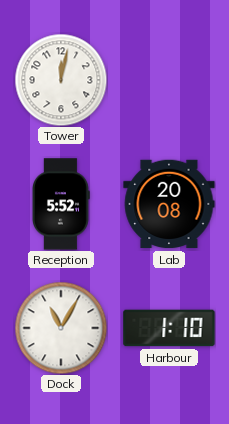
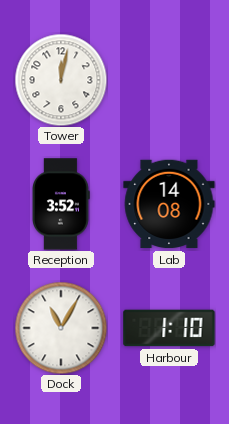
Reception: 5:52 -> 3:52
Lab: 20:08 -> 14:08
